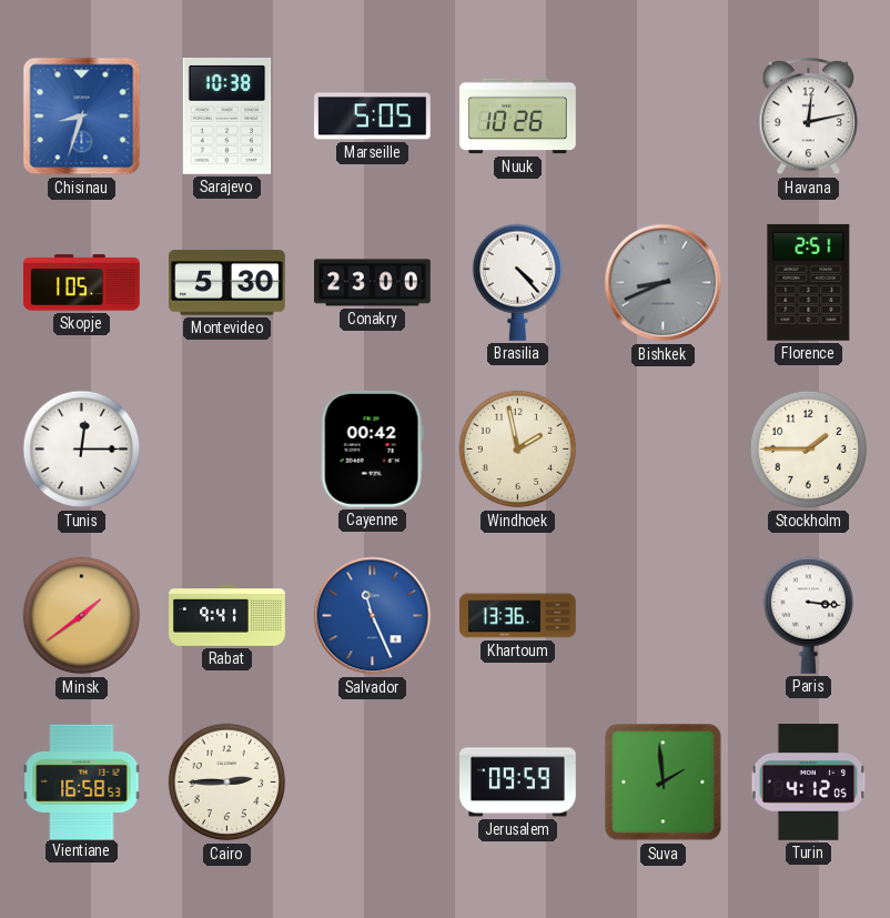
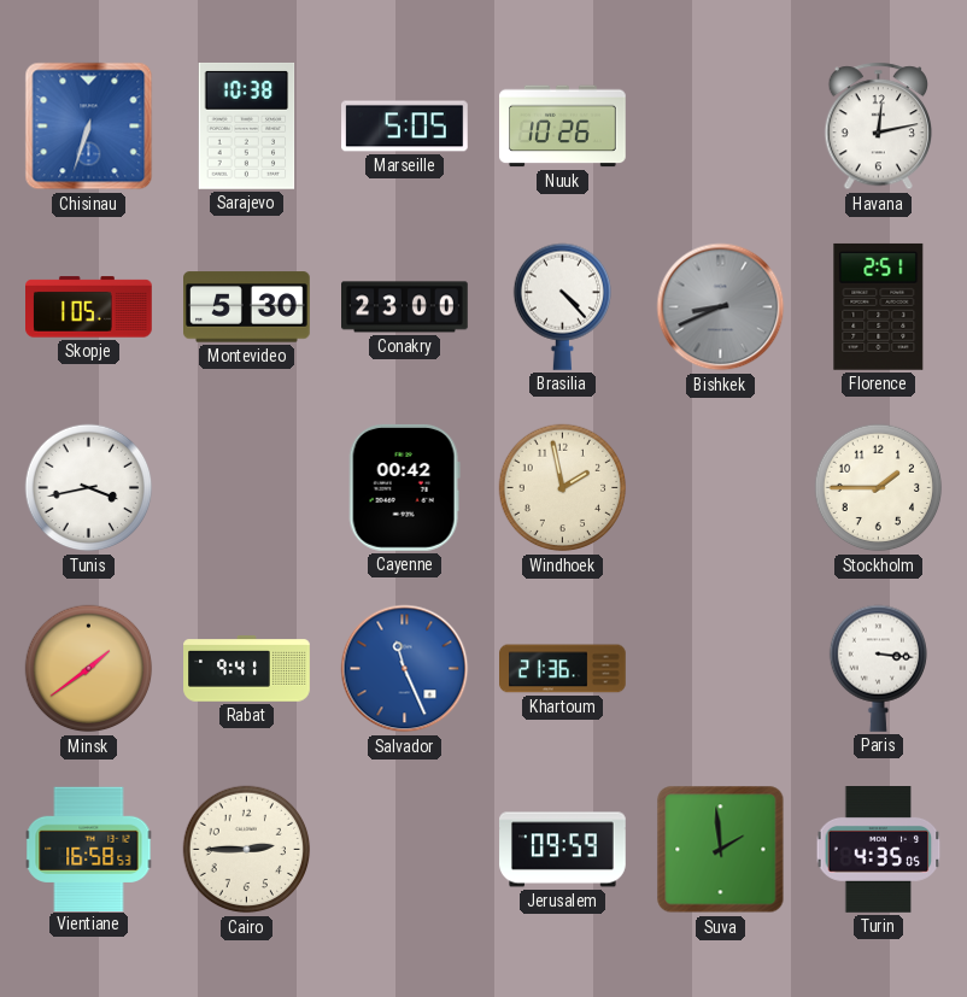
Chisinau: 8:33 -> 6:33
Tunis: 12:15 -> 3:43
Khartoum: 13:36 -> 21:36
Turin: 4:12 -> 4:35
